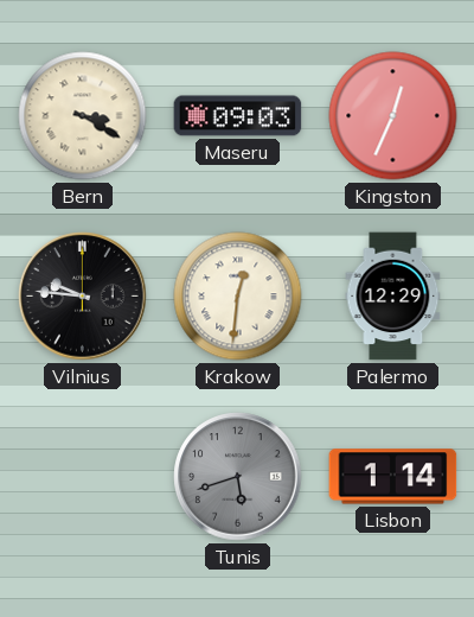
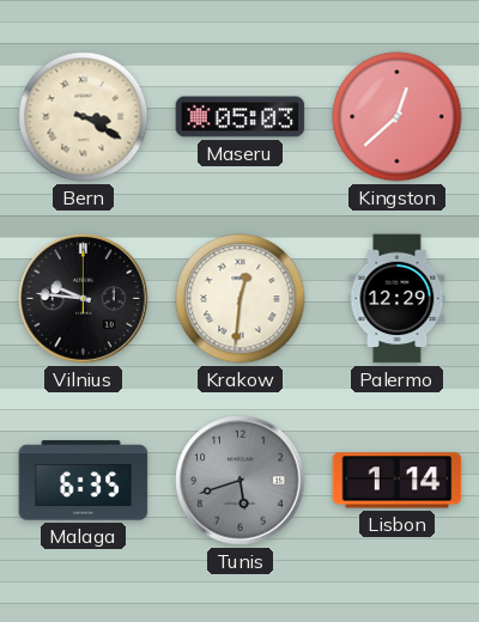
Maseru: 09:03 -> 05:03
Kingston: 12:34 -> 12:38
Malaga: none -> 6:35
